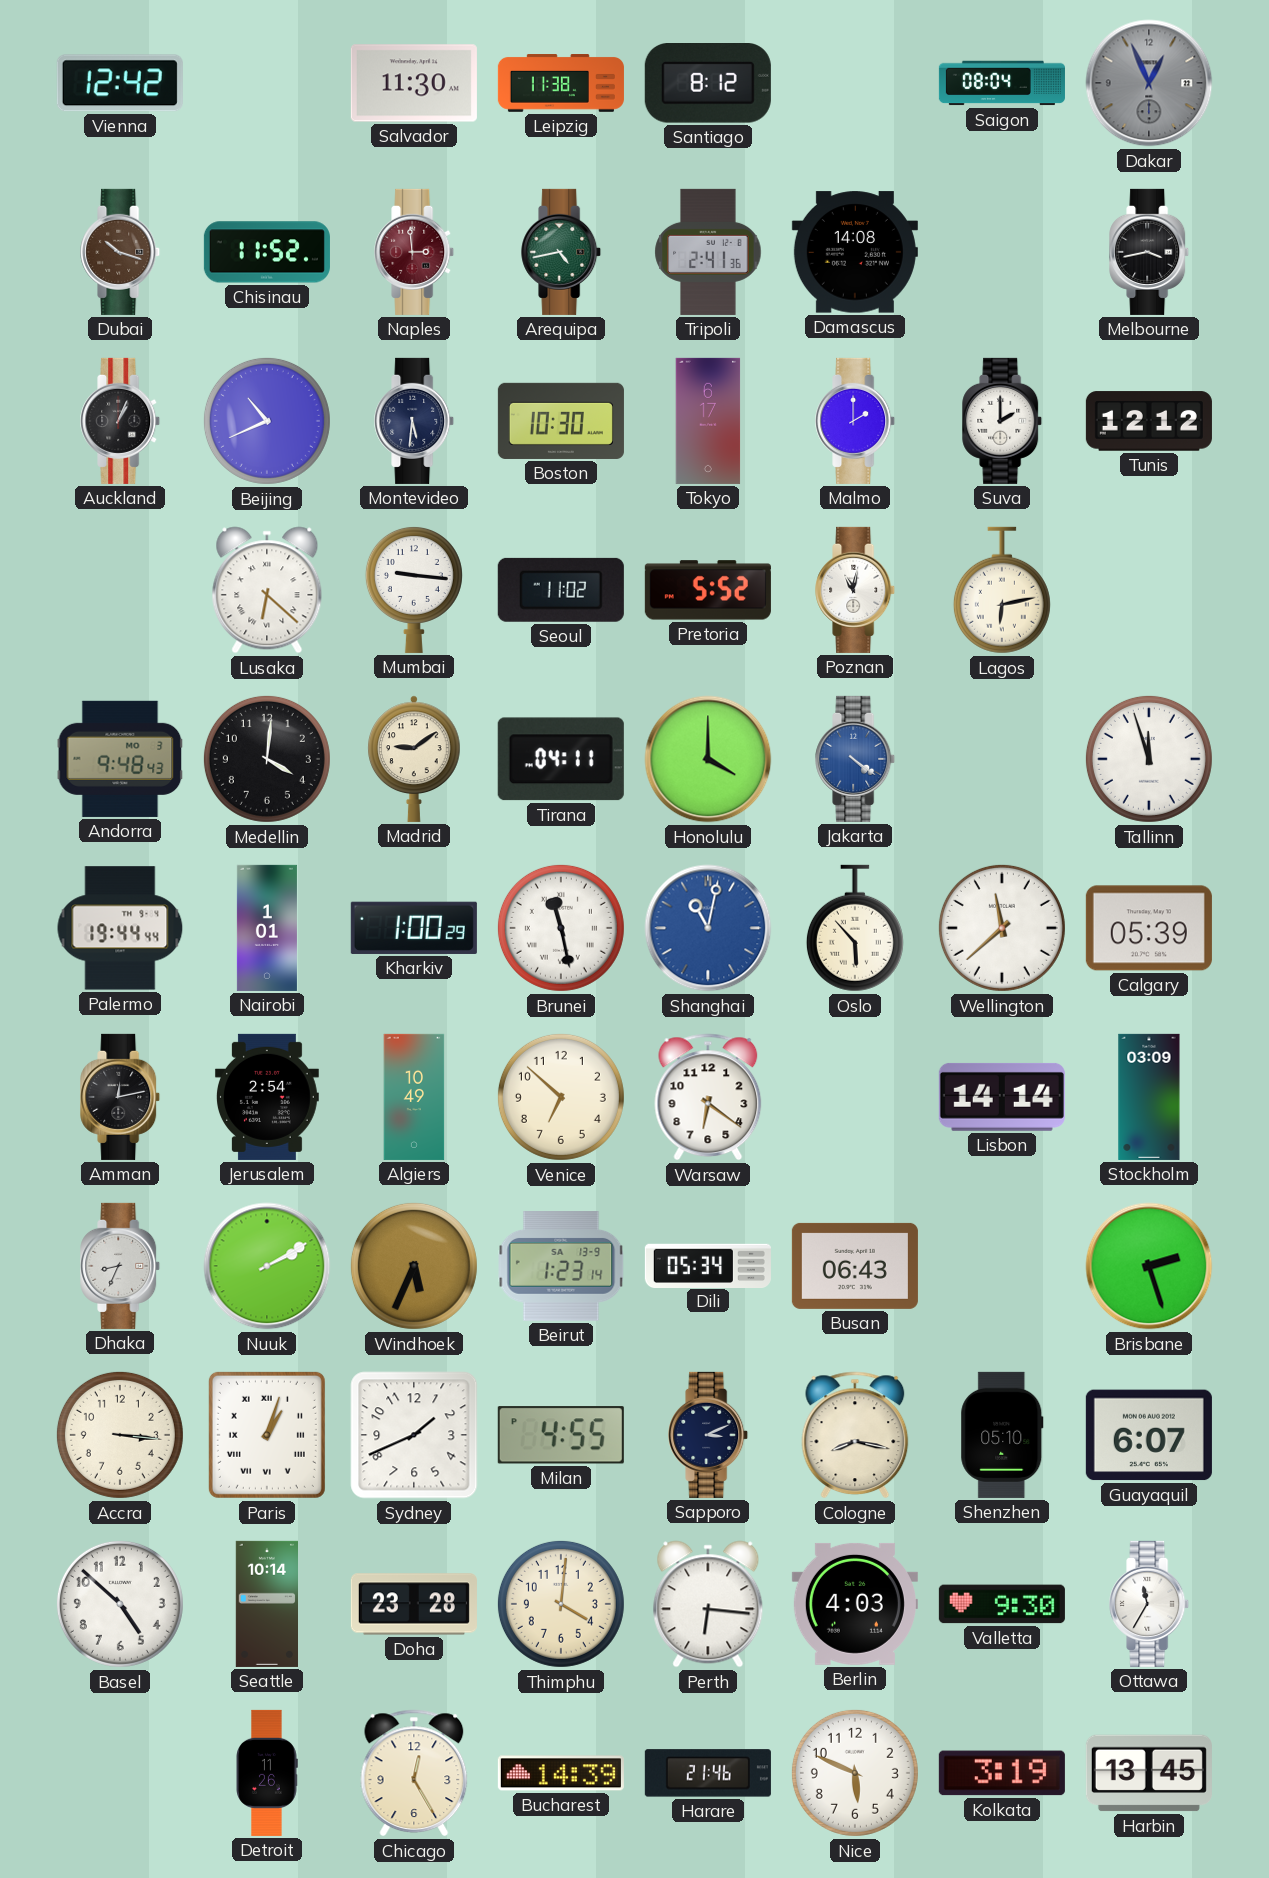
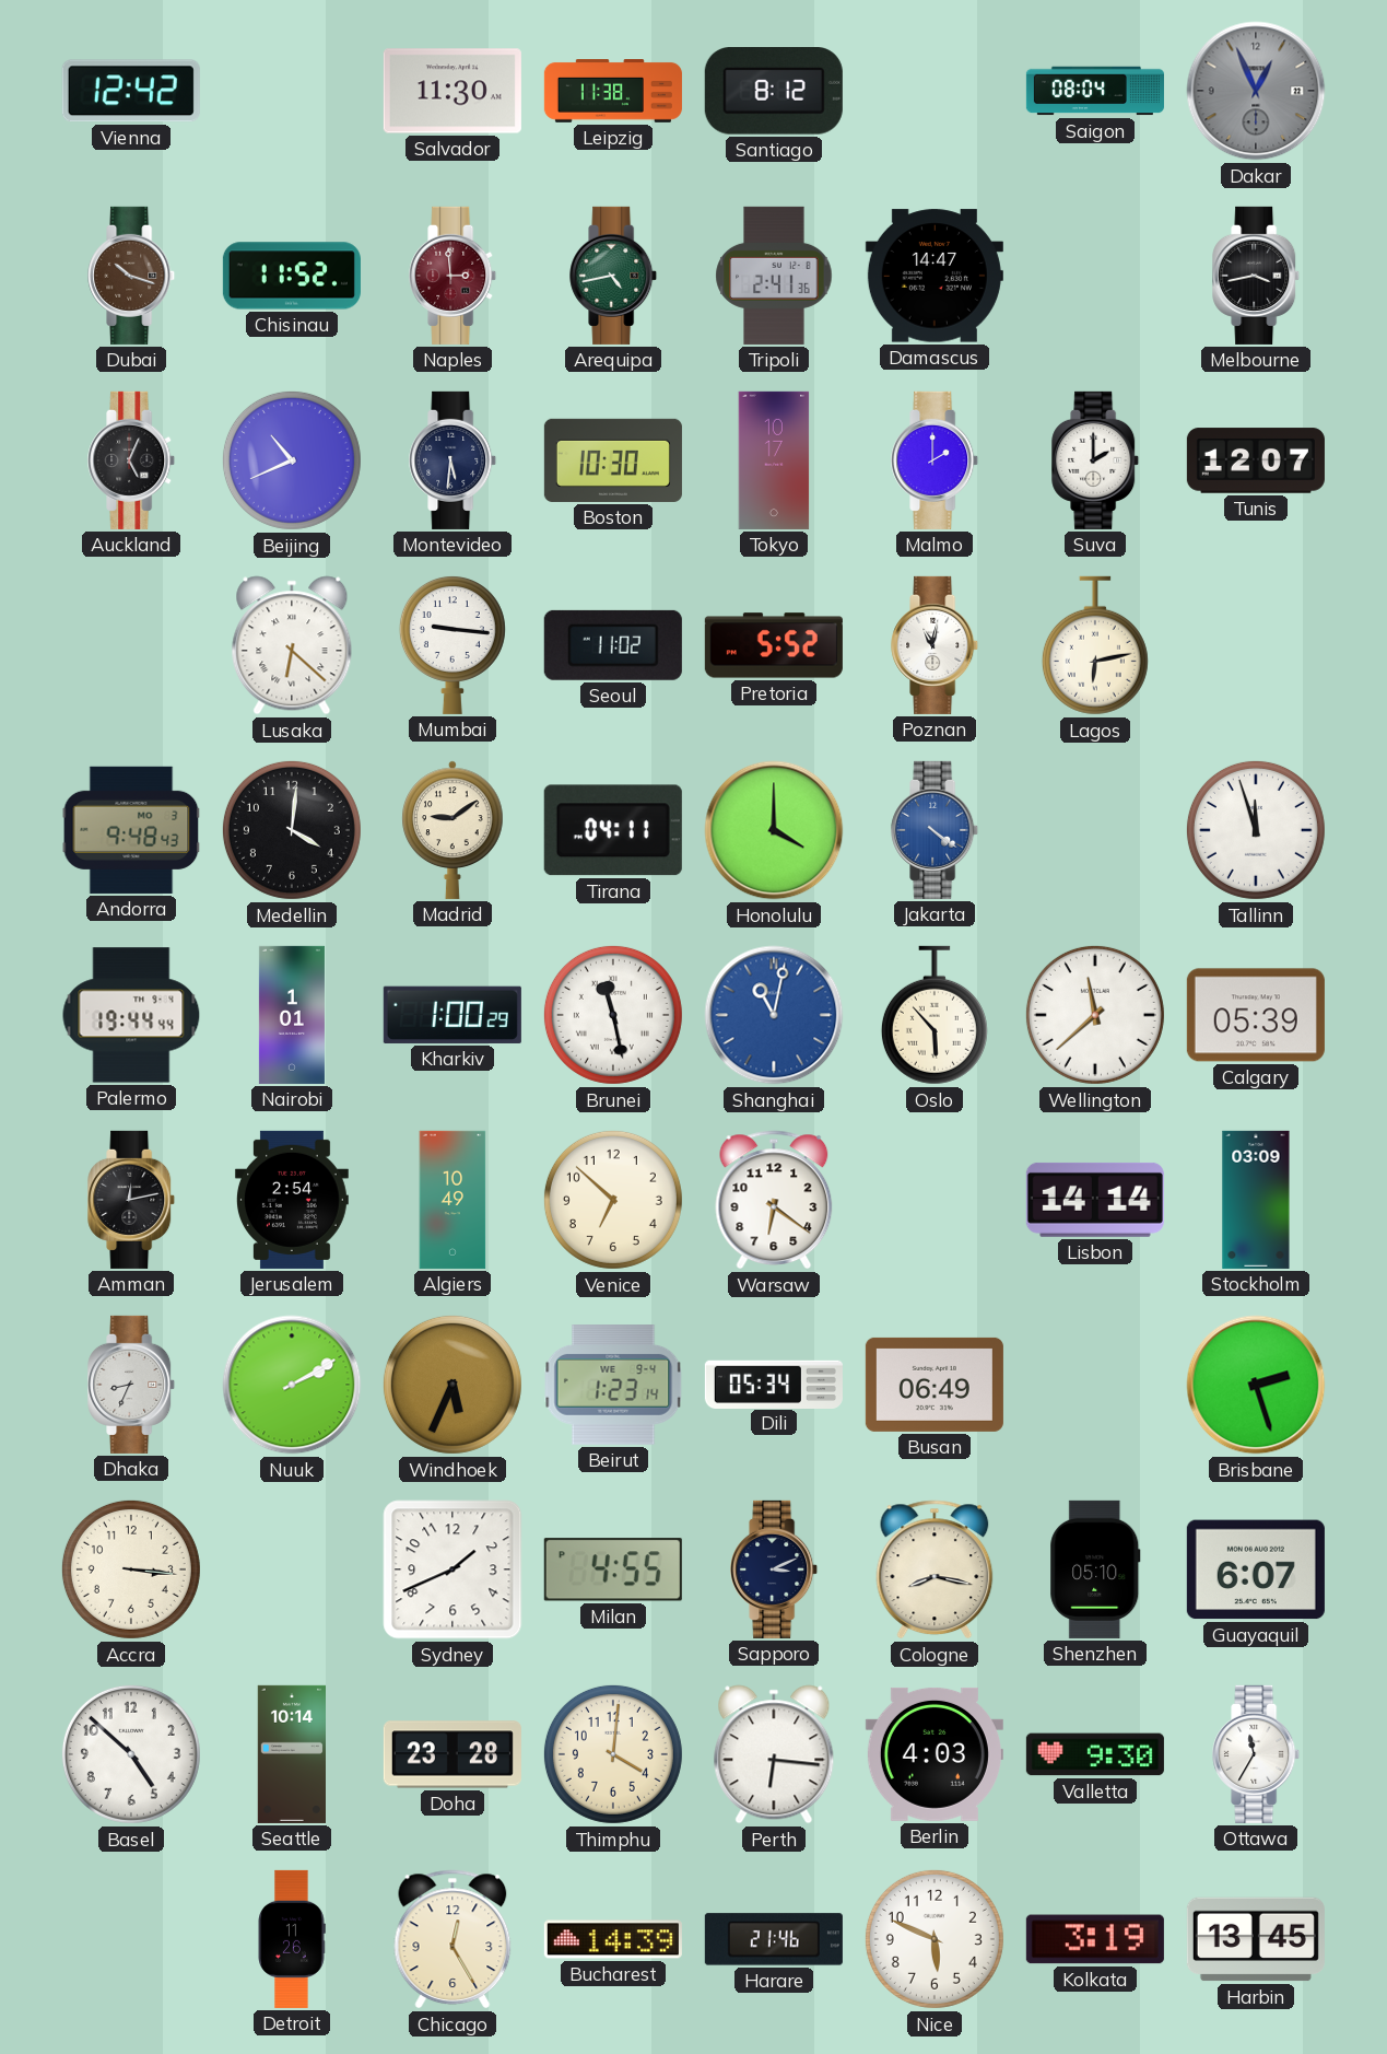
Damascus: 14:08 -> 14:47
Auckland: 1:04 -> 5:04
Tokyo: 6:17 -> 10:17
Tunis: 12:12 -> 12:07
Beirut date: SA 13-9 -> WE 9-4
Busan: 06:43 -> 06:49
Paris: 1:03 -> none
